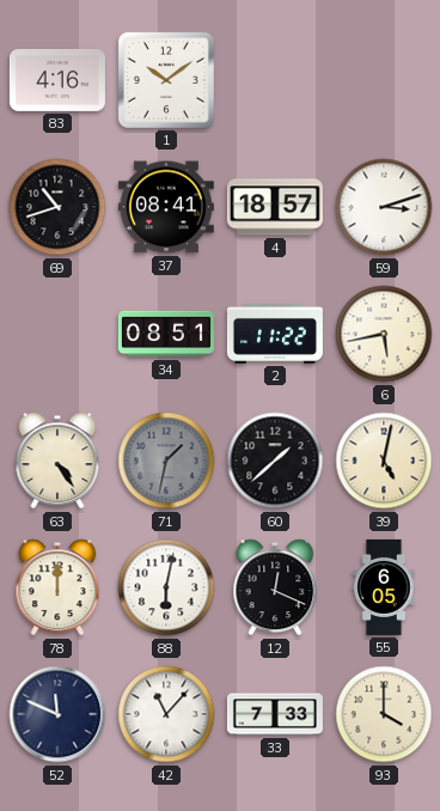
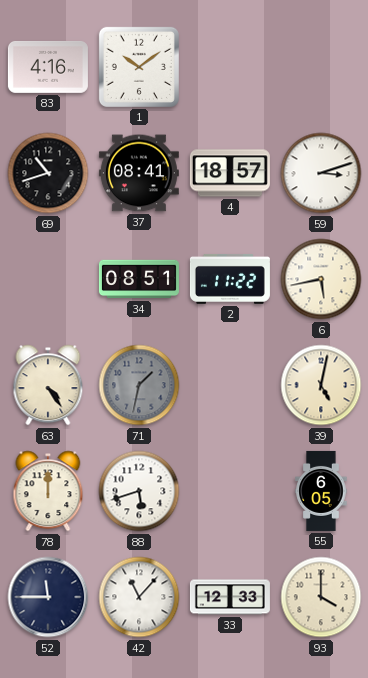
60: 1:38 -> none
88: 6:02 -> 5:42
12: 12:19 -> none
52: 11:49 -> 11:45
33: 7:33 -> 12:33
